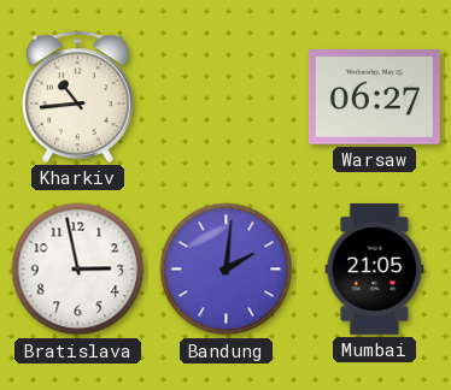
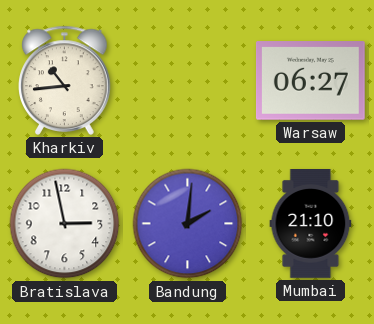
Mumbai: 21:05 -> 21:10
